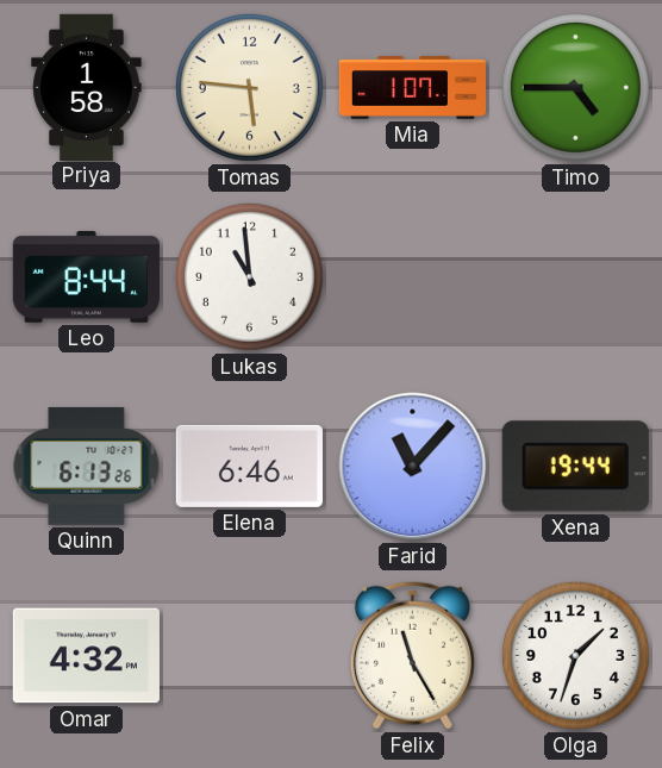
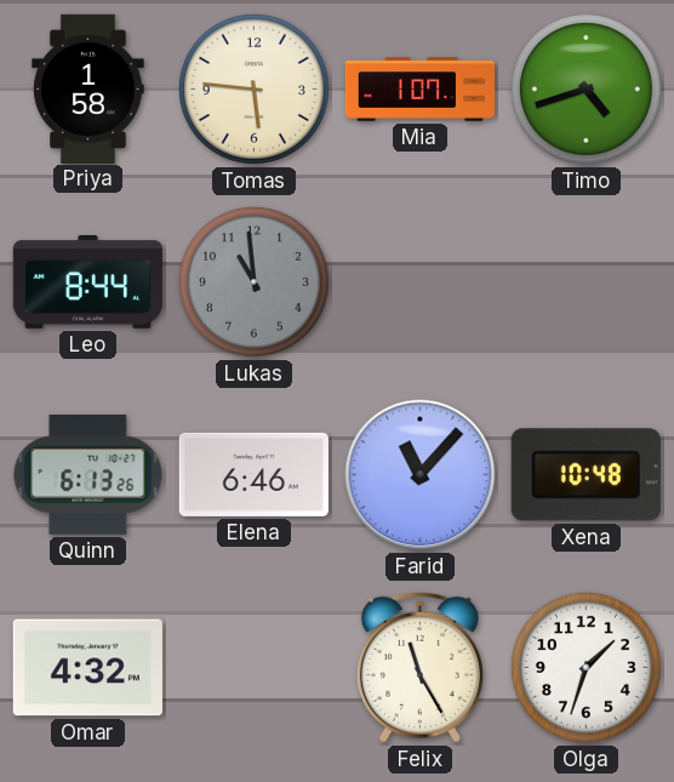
Timo: 4:45 -> 4:42
Lukas dial: white -> grey
Xena: 19:44 -> 10:48
